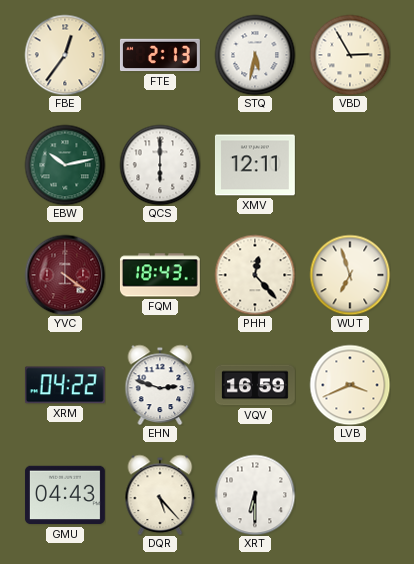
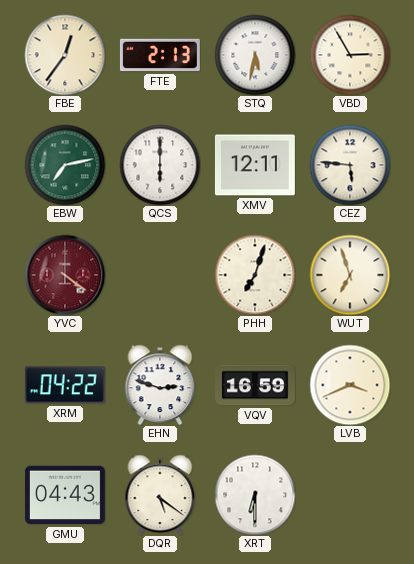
EBW: 10:13 -> 7:13
CEZ: none -> 5:46
FQM: 18:43 -> none
PHH: 12:23 -> 7:03
DQR: 5:23 -> 5:21
